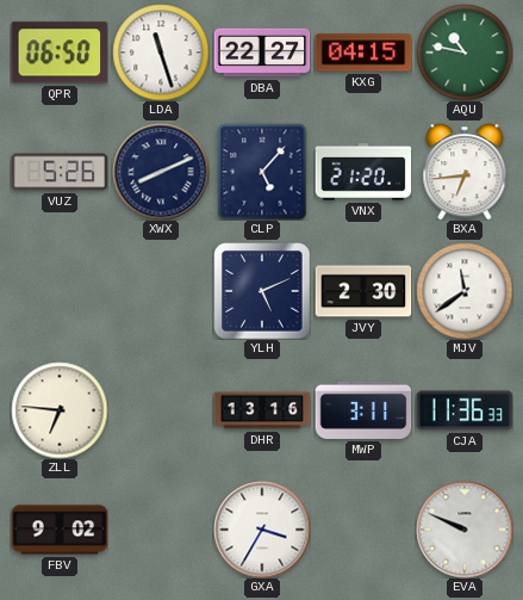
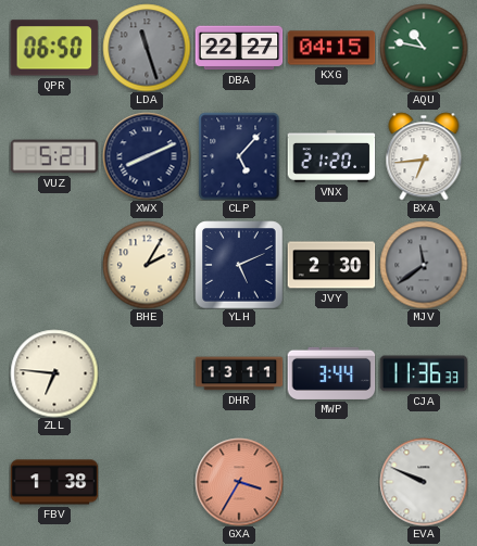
LDA dial: white -> grey
VUZ: 5:26 -> 5:21
BHE: none -> 2:05
MJV dial: white -> grey
DHR: 13:16 -> 13:11
MWP: 3:11 -> 3:44
FBV: 9:02 -> 1:38
GXA dial: white -> salmon
